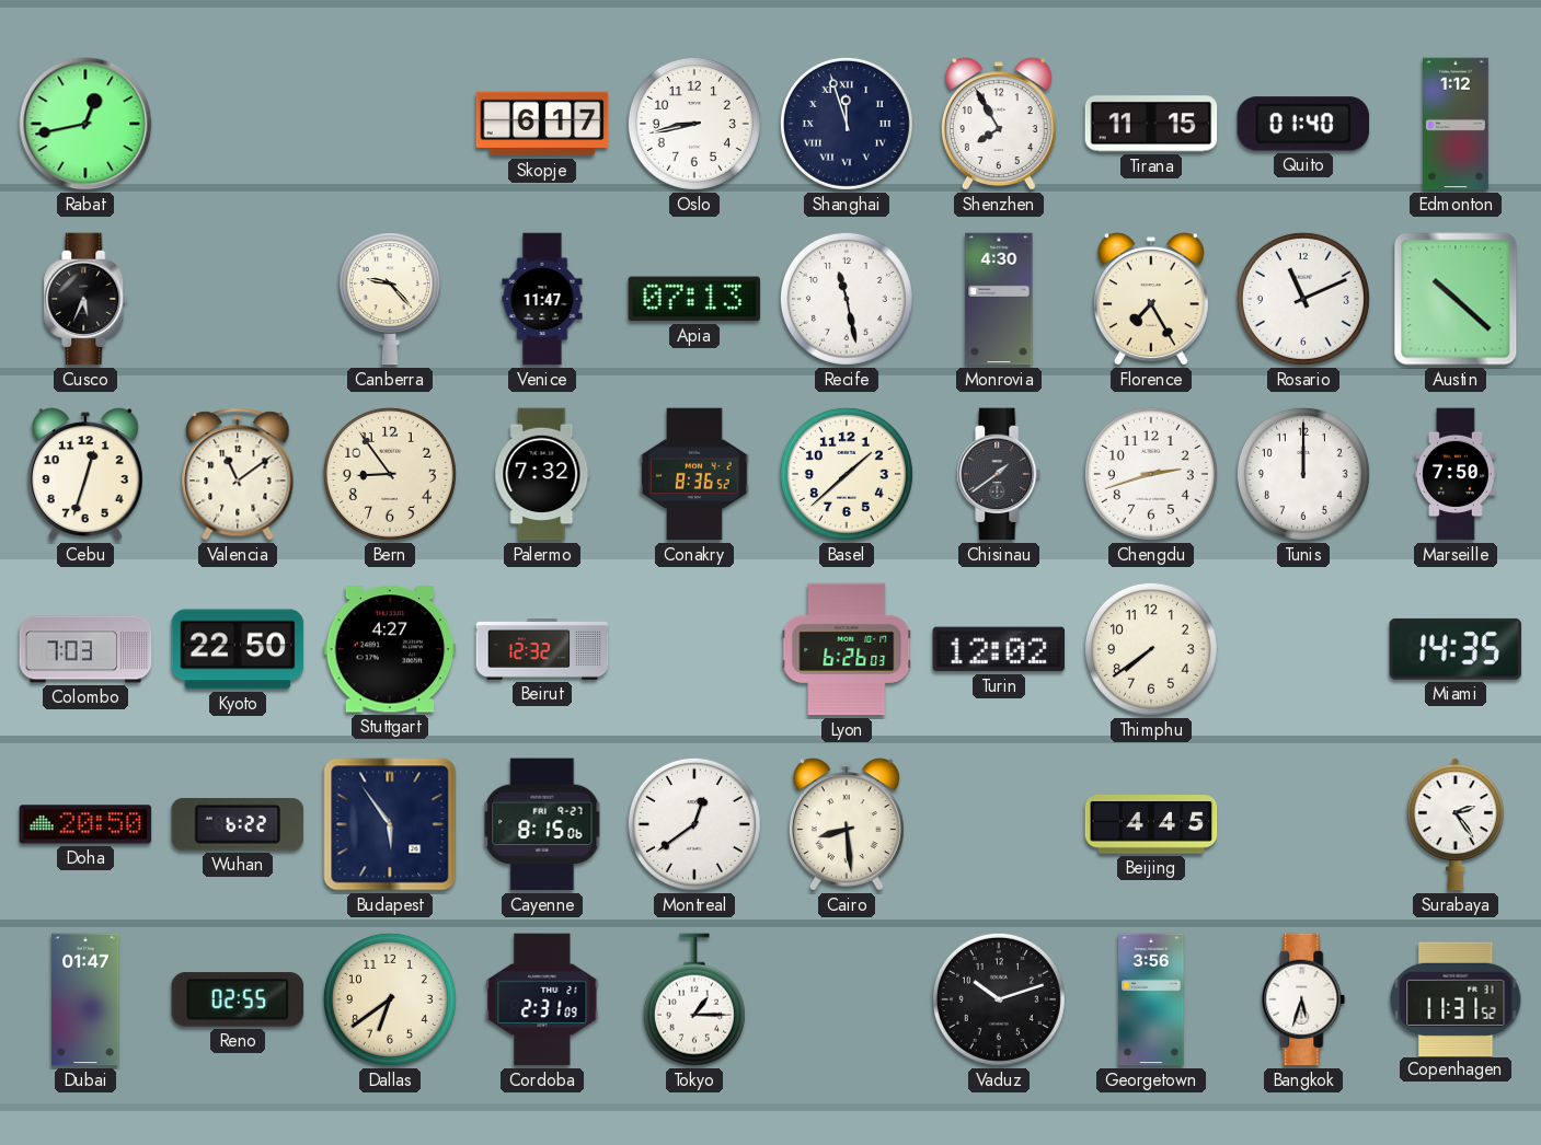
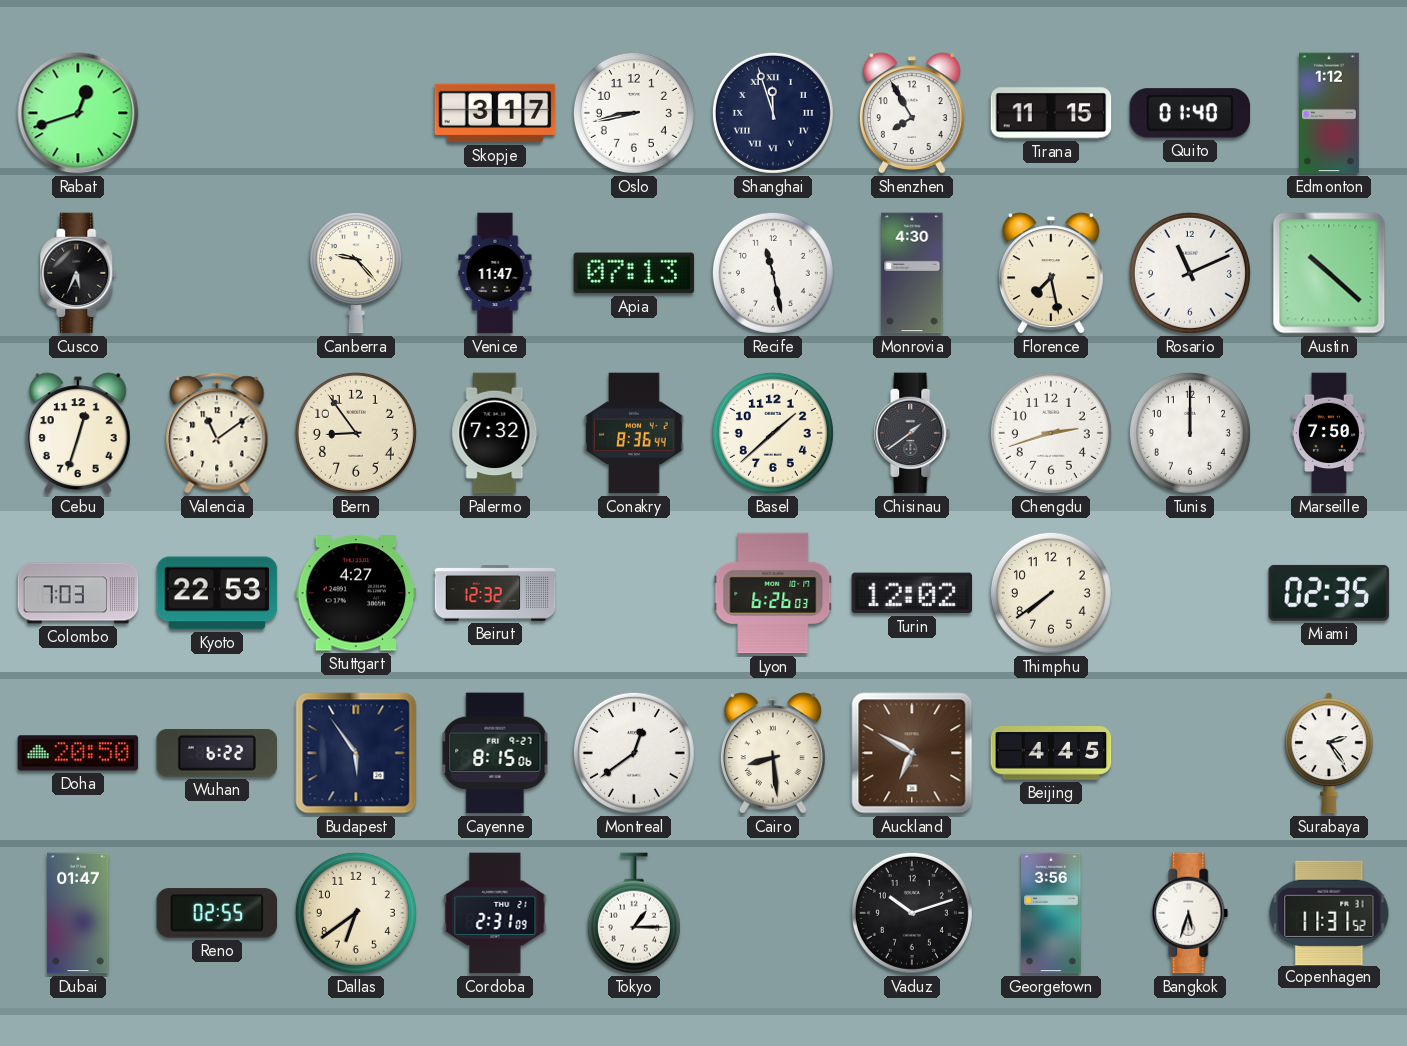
Rabat: 12:43 -> 12:42
Skopje: 6:17 -> 3:17
Florence: 7:25 -> 7:28
Conakry: 8:36:52 -> 8:36:44
Kyoto: 22:50 -> 22:53
Miami: 14:35 -> 02:35
Auckland: none -> 6:50
